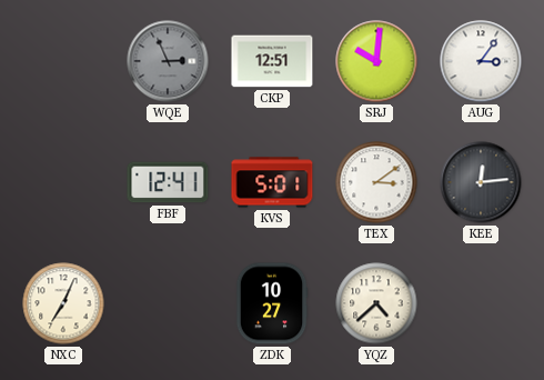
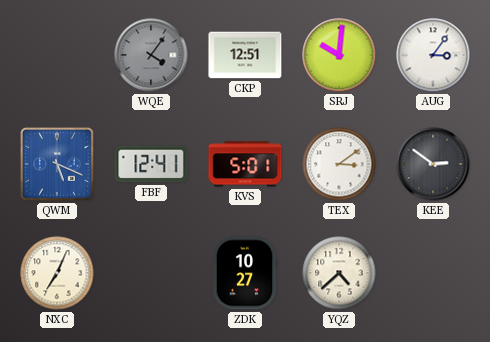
WQE: 2:56 -> 4:06
QWM: none -> 5:19
KEE: 12:14 -> 2:51
